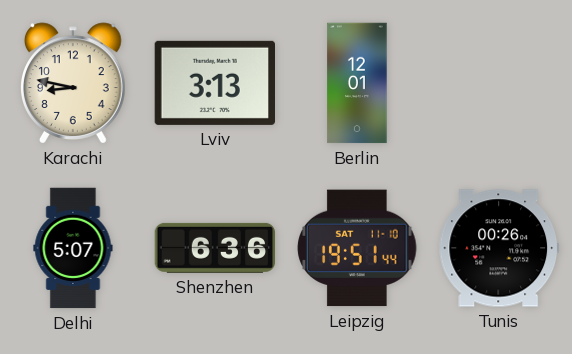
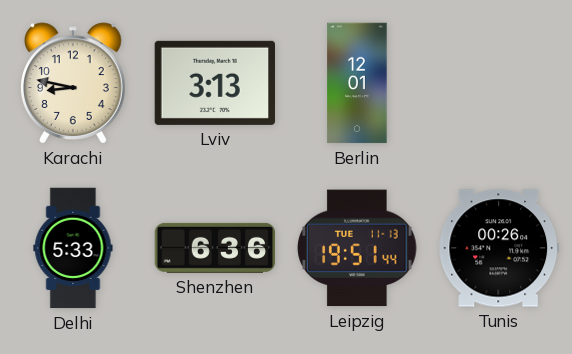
Delhi: 5:07 -> 5:33
Leipzig date: SAT 11-10 -> TUE 11-13
